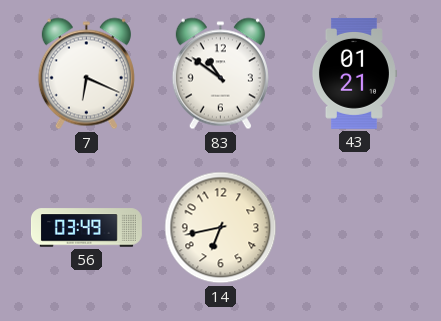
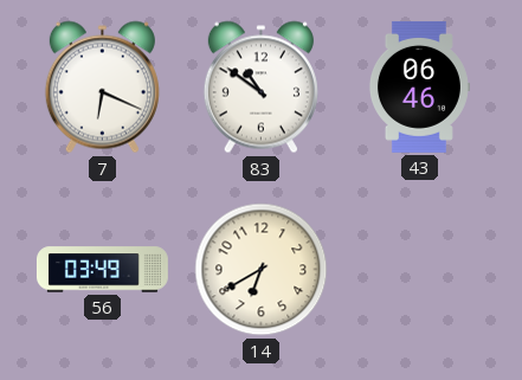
43: 01:21 -> 06:46
14: 6:43 -> 6:40
